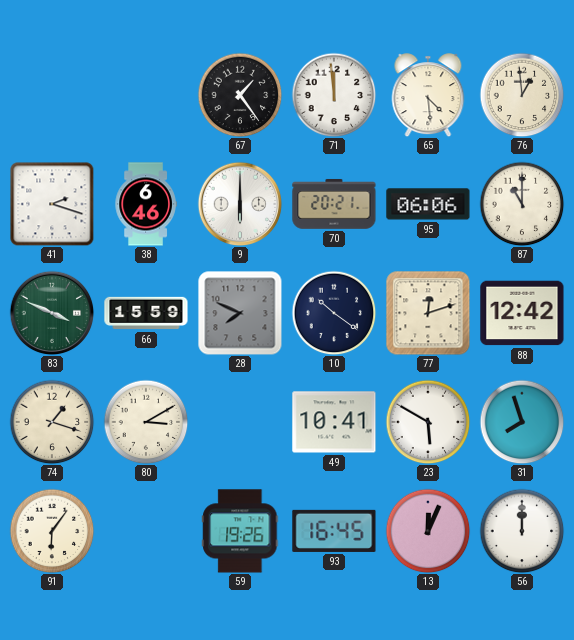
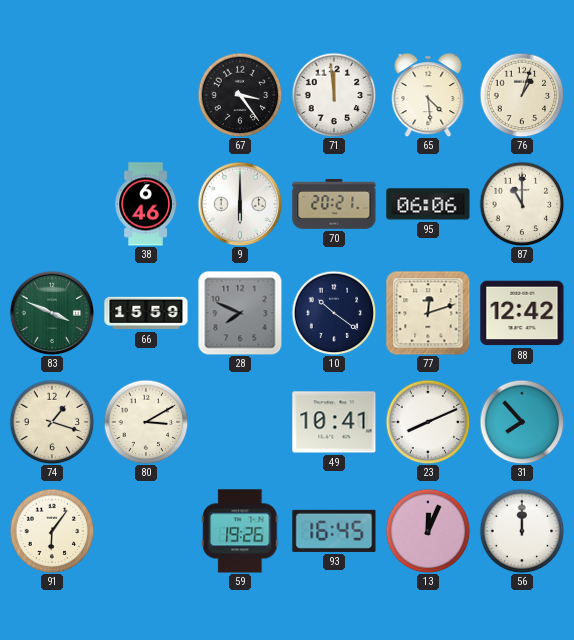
67: 1:24 -> 3:24
76: 12:59 -> 1:03
41: 2:18 -> none
23: 5:50 -> 8:11
31: 7:57 -> 7:53
